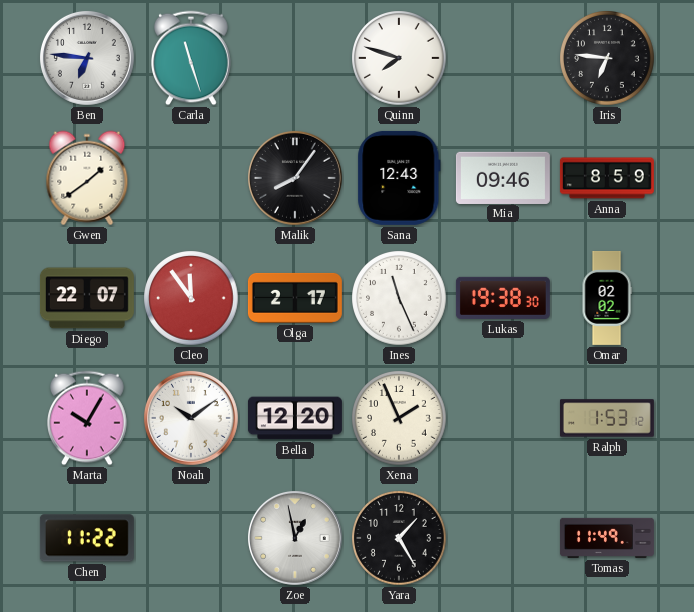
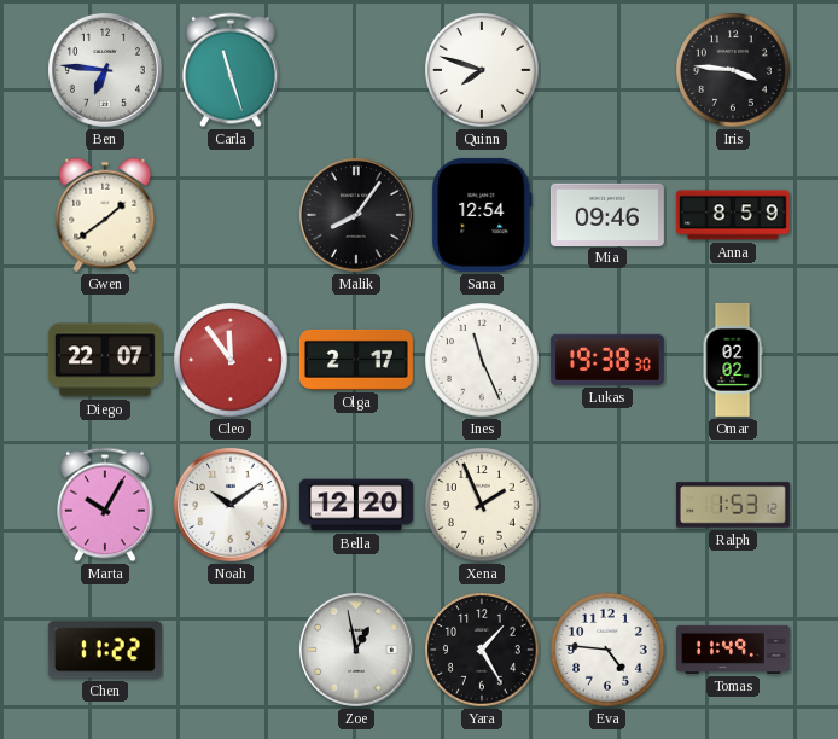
Iris: 6:46 -> 3:46
Sana: 12:43 -> 12:54
Eva: none -> 4:46
